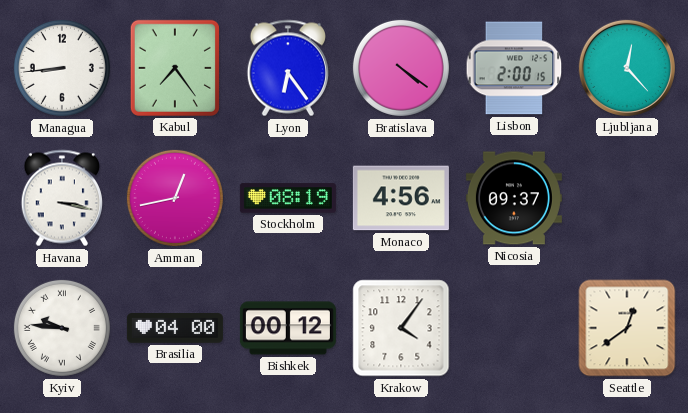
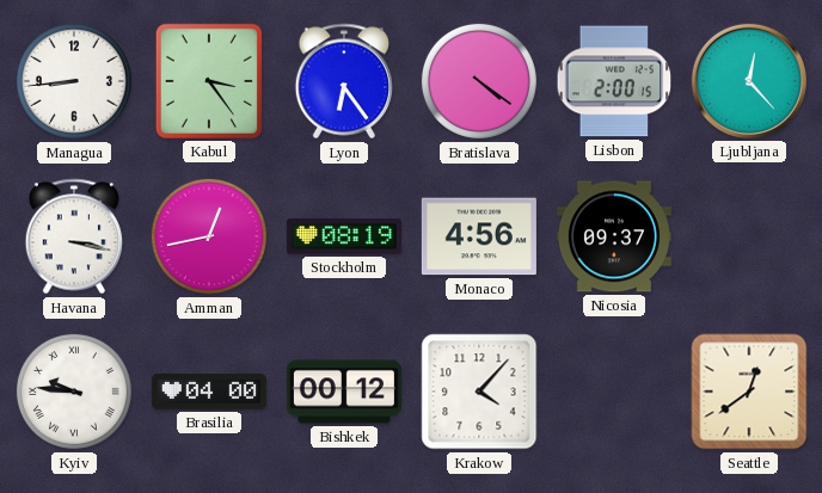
Kabul: 7:24 -> 3:24
Krakow: 4:06 -> 4:07
